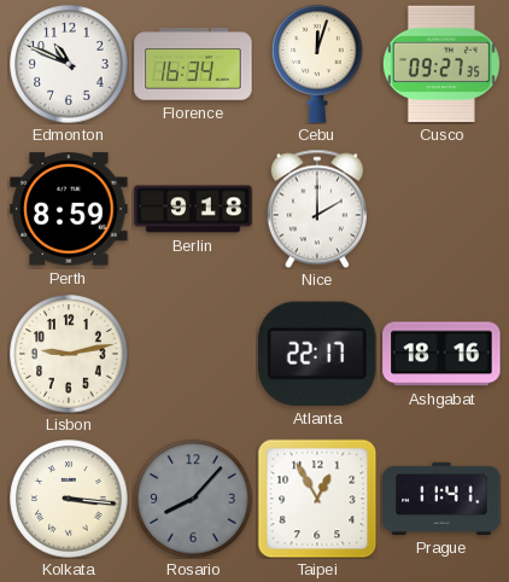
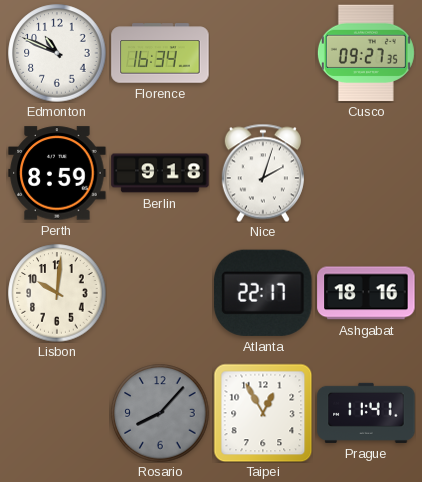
Cebu: 12:03 -> none
Nice: 2:00 -> 2:03
Lisbon: 9:13 -> 10:01
Kolkata: 3:16 -> none
